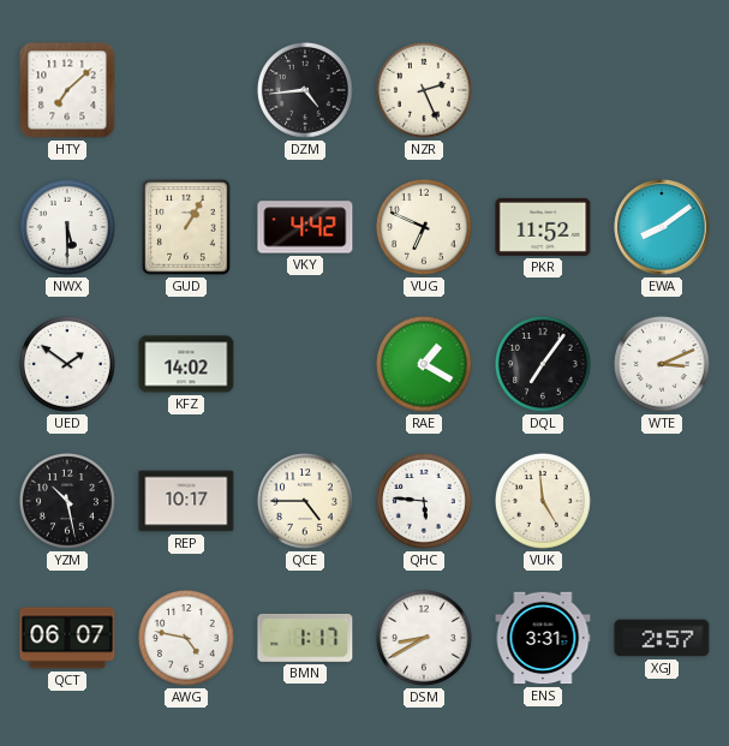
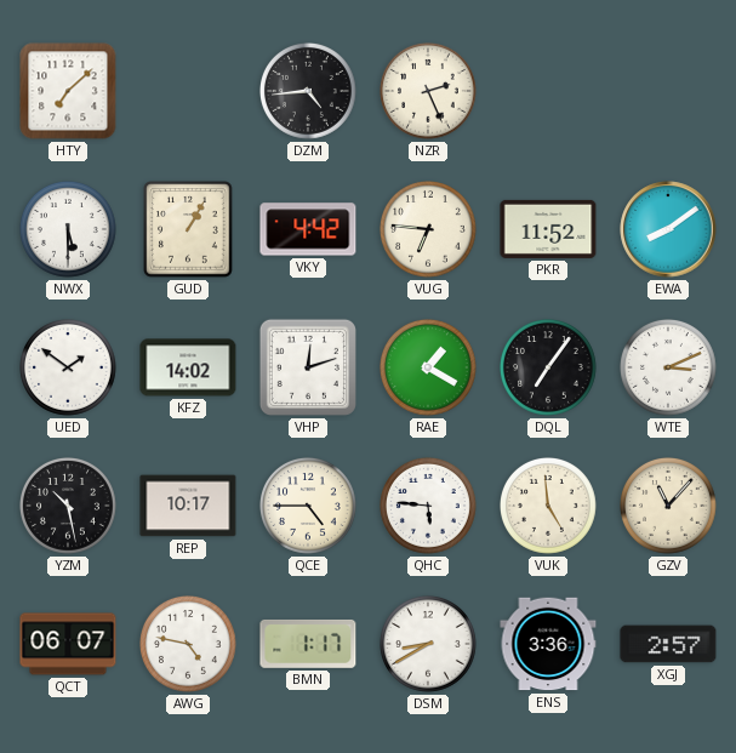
VUG: 6:49 -> 6:46
VHP: none -> 12:12
GZV: none -> 11:07
ENS: 3:31 -> 3:36
